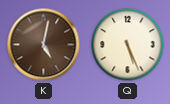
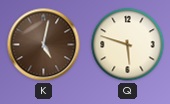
Q: 5:26 -> 5:48
